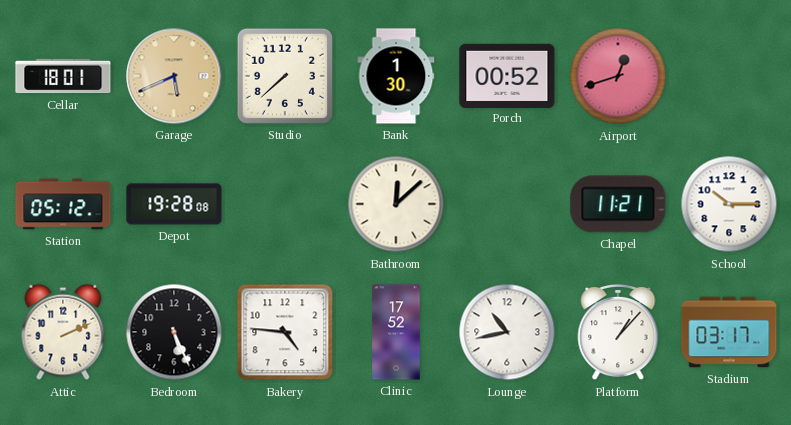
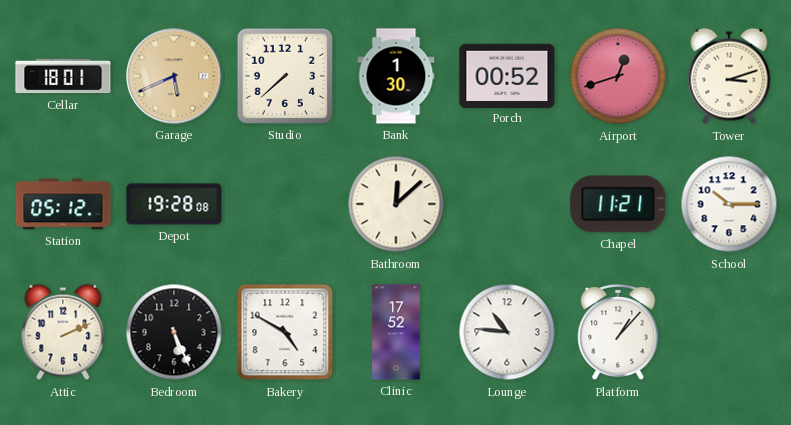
Tower: none -> 3:12
Bakery: 4:46 -> 4:50
Lounge: 10:43 -> 10:46
Stadium: 03:17 -> none
